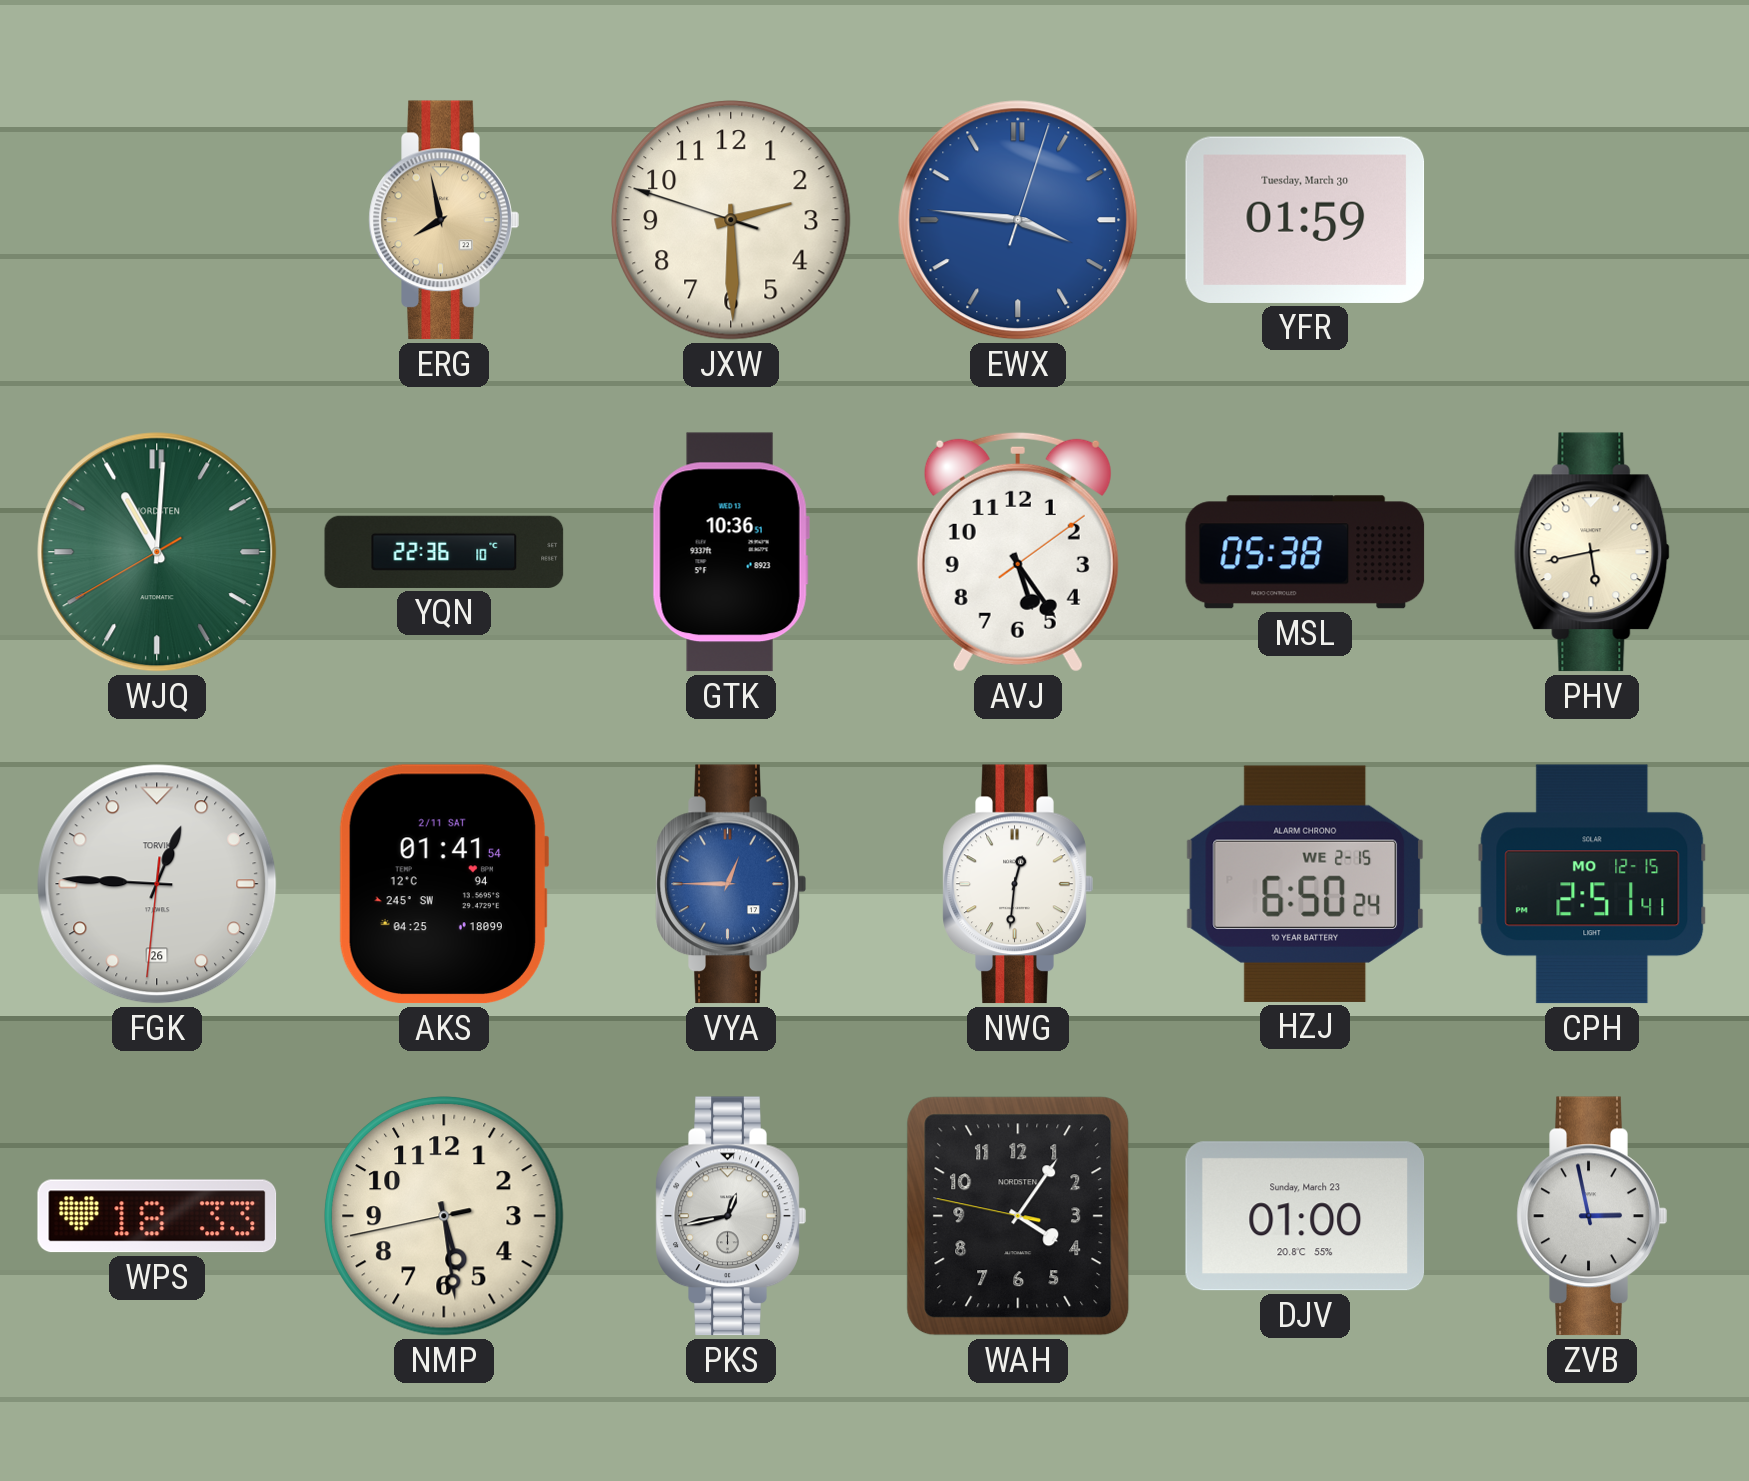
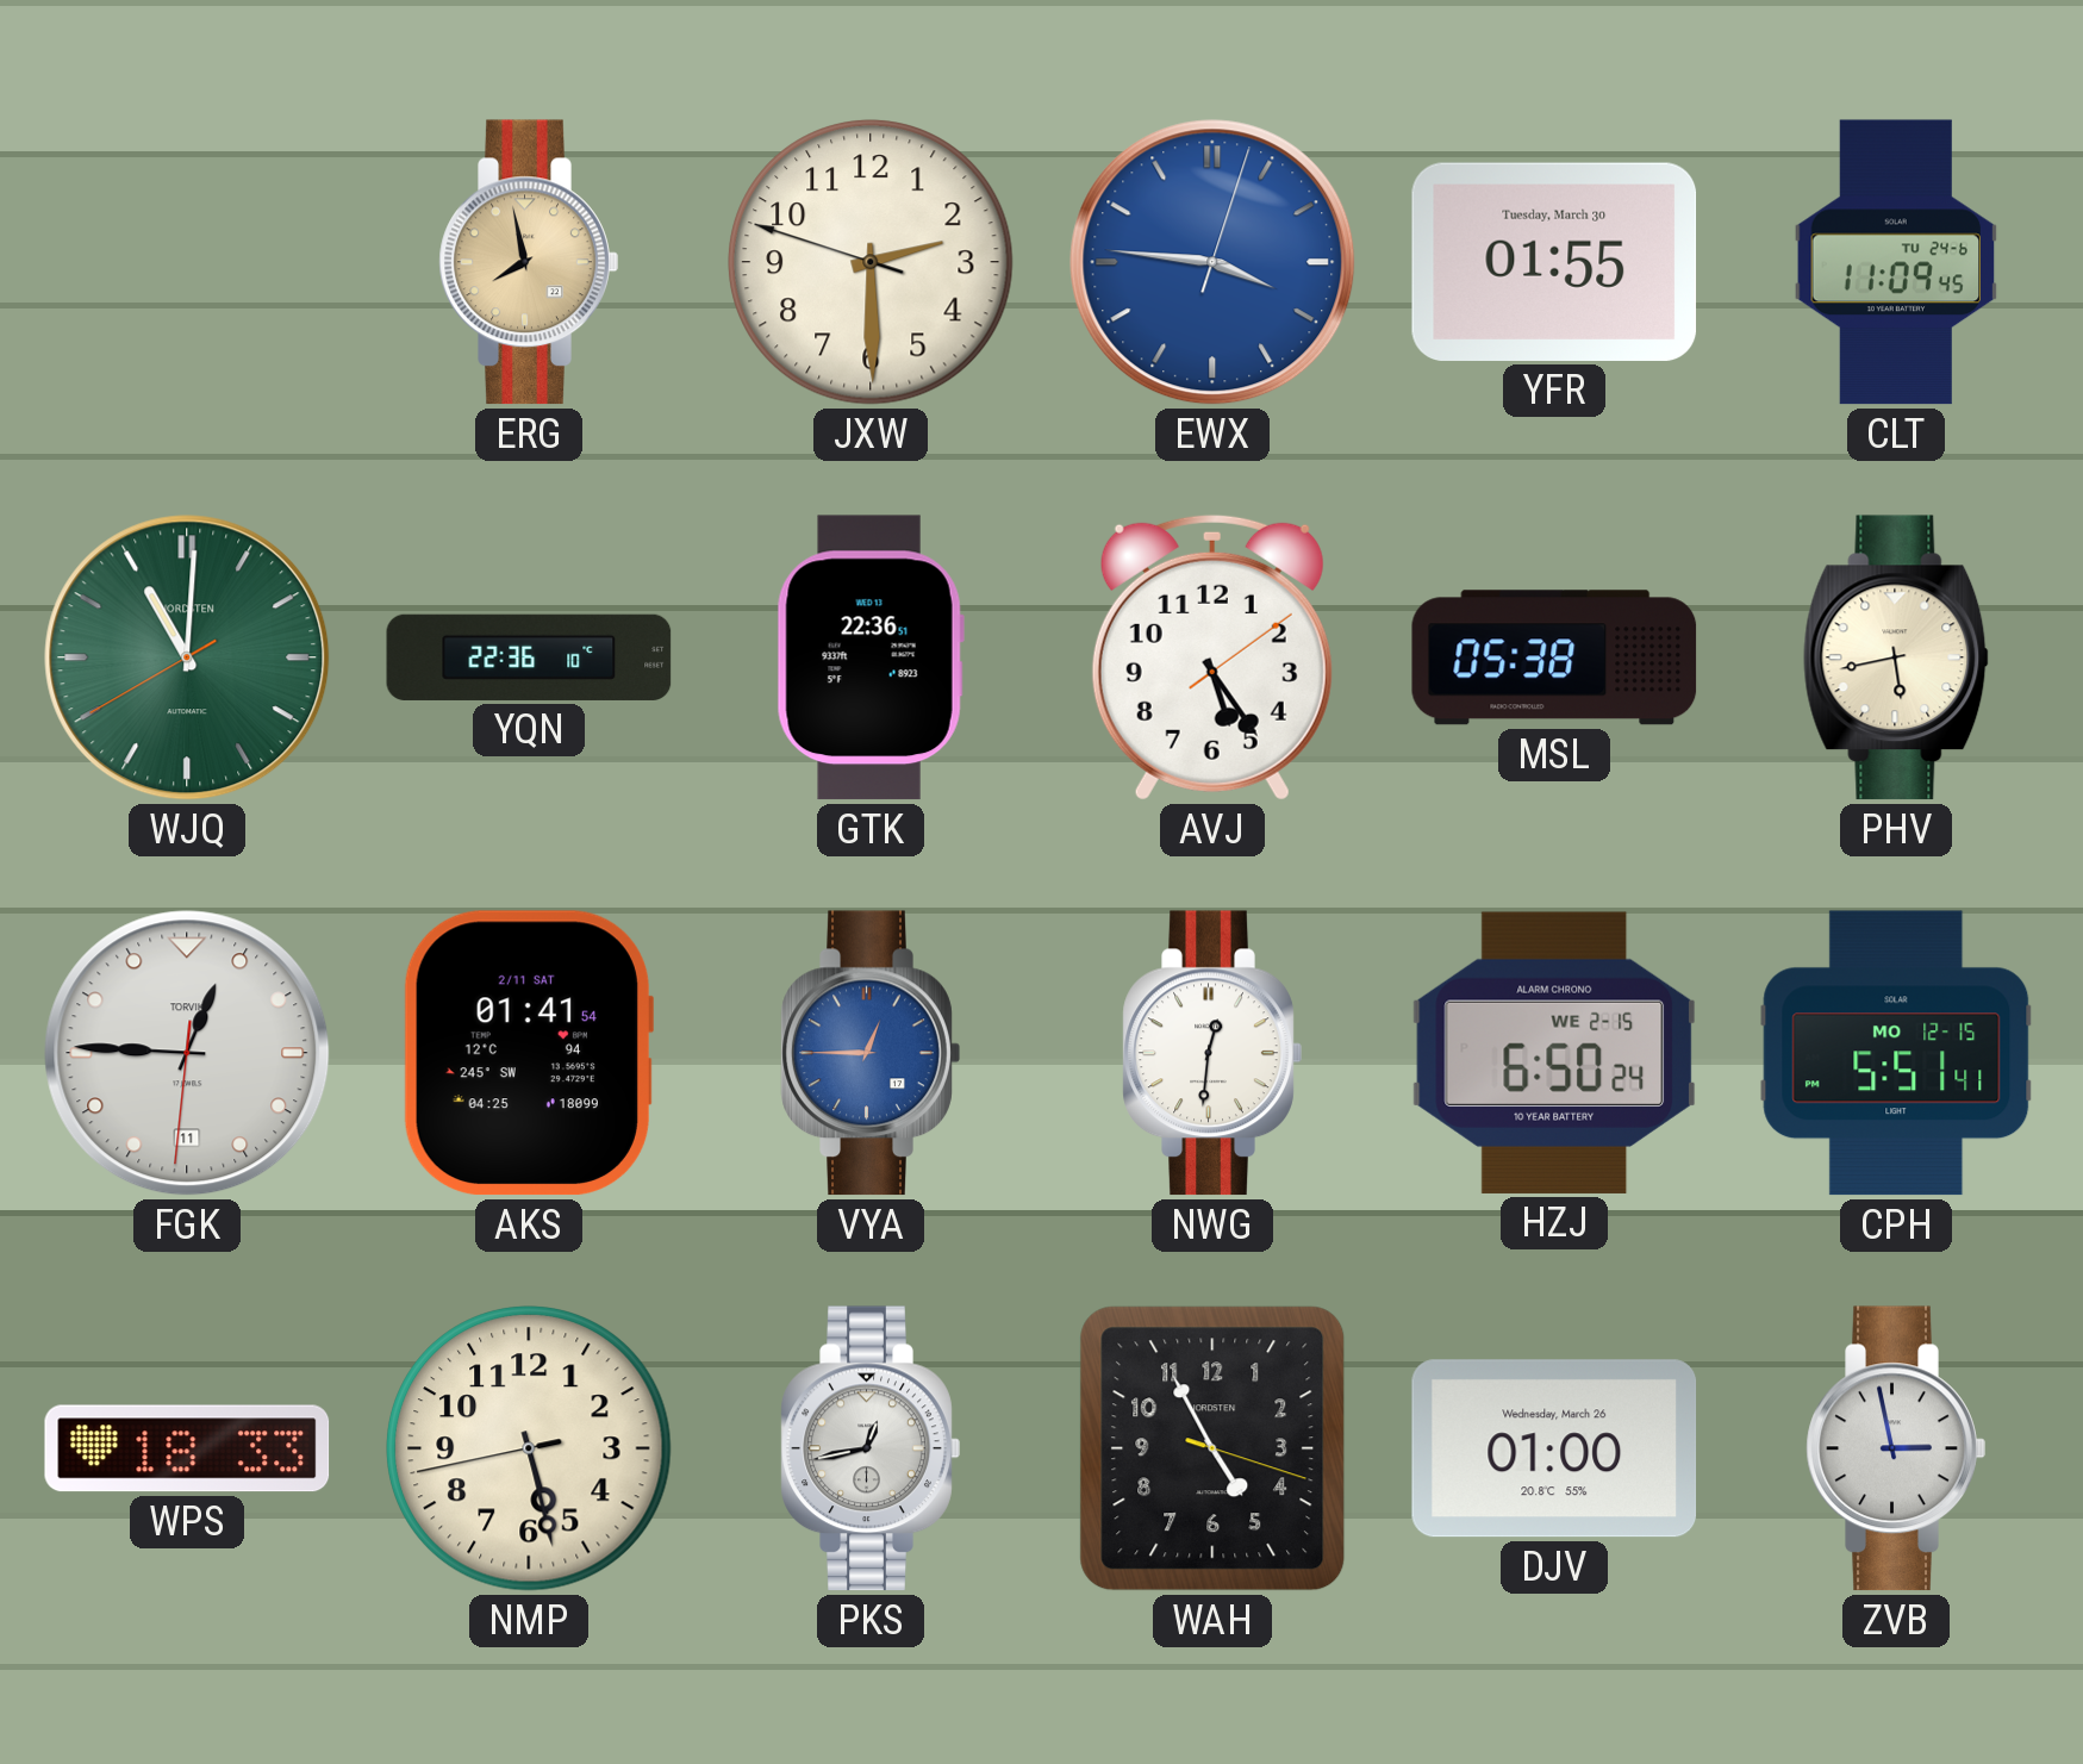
YFR: 01:59 -> 01:55
CLT: none -> 11:09
GTK: 10:36 -> 22:36
FGK date: 26 -> 11
CPH: 2:51 -> 5:51
NMP: 5:28 -> 5:27
WAH: 4:05 -> 4:55
DJV date: Sunday, March 23 -> Wednesday, March 26
